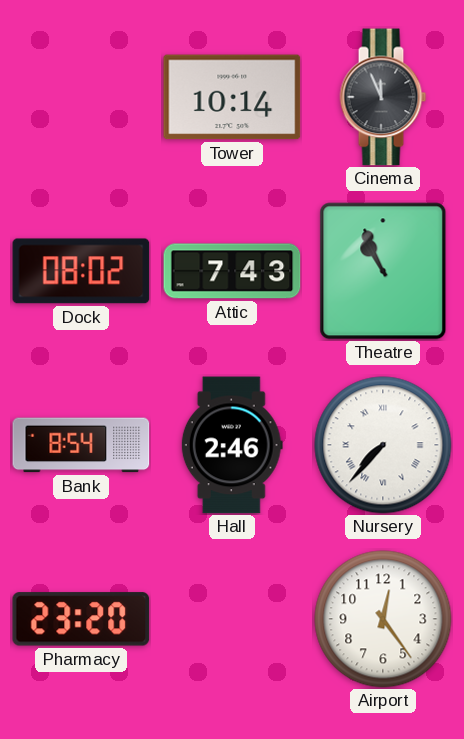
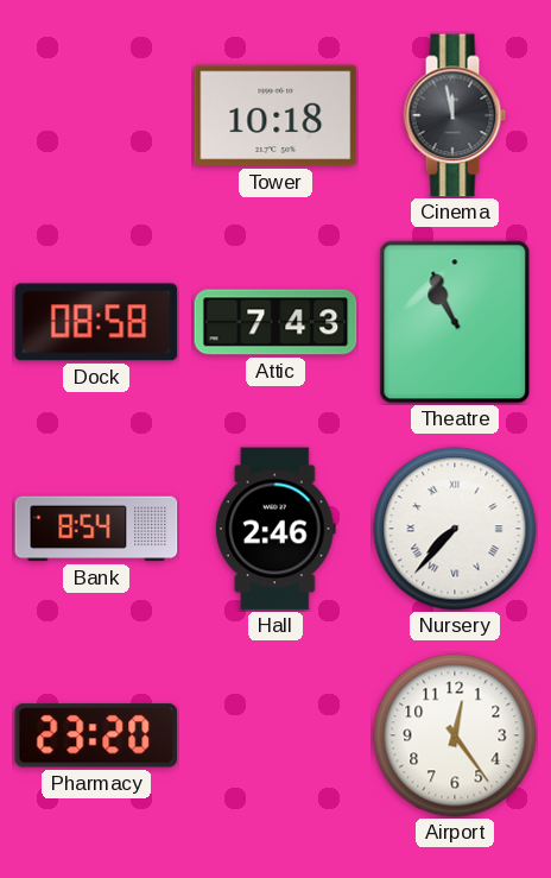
Tower: 10:14 -> 10:18
Cinema: 11:56 -> 11:58
Dock: 08:02 -> 08:58
